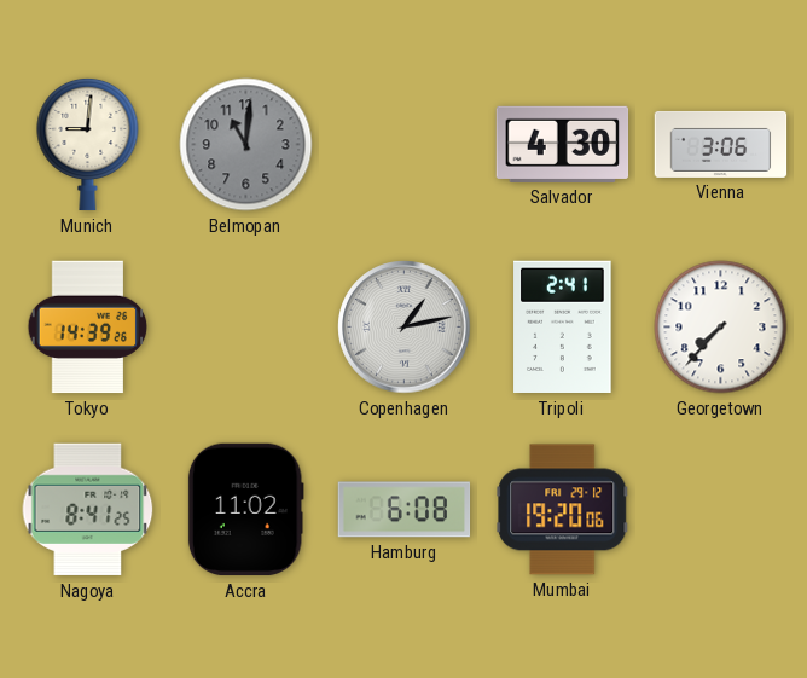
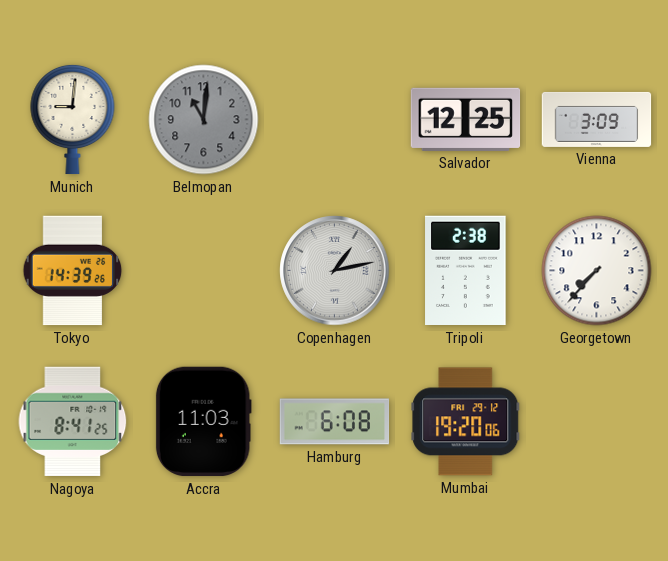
Salvador: 4:30 -> 12:25
Vienna: 3:06 -> 3:09
Tripoli: 2:41 -> 2:38
Accra: 11:02 -> 11:03
